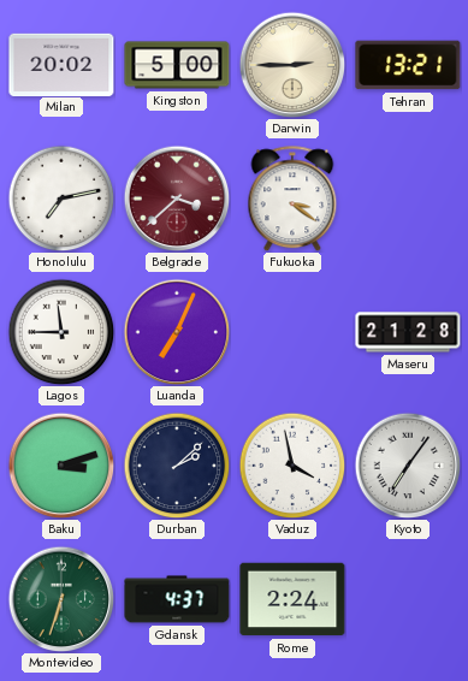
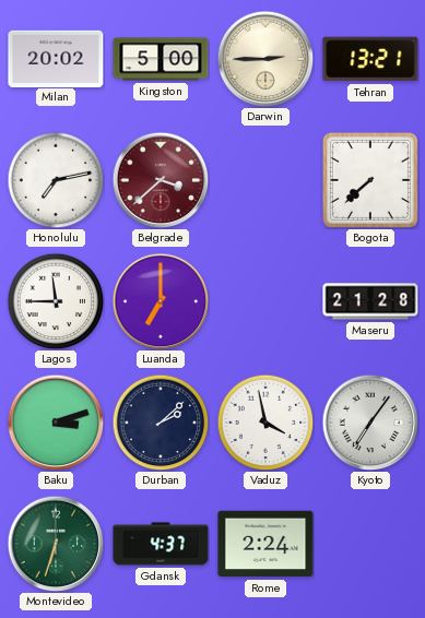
Fukuoka: 3:21 -> none
Bogota: none -> 7:38
Luanda: 7:04 -> 7:00
